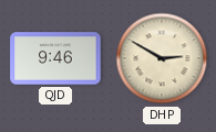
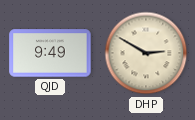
QJD: 9:46 -> 9:49
